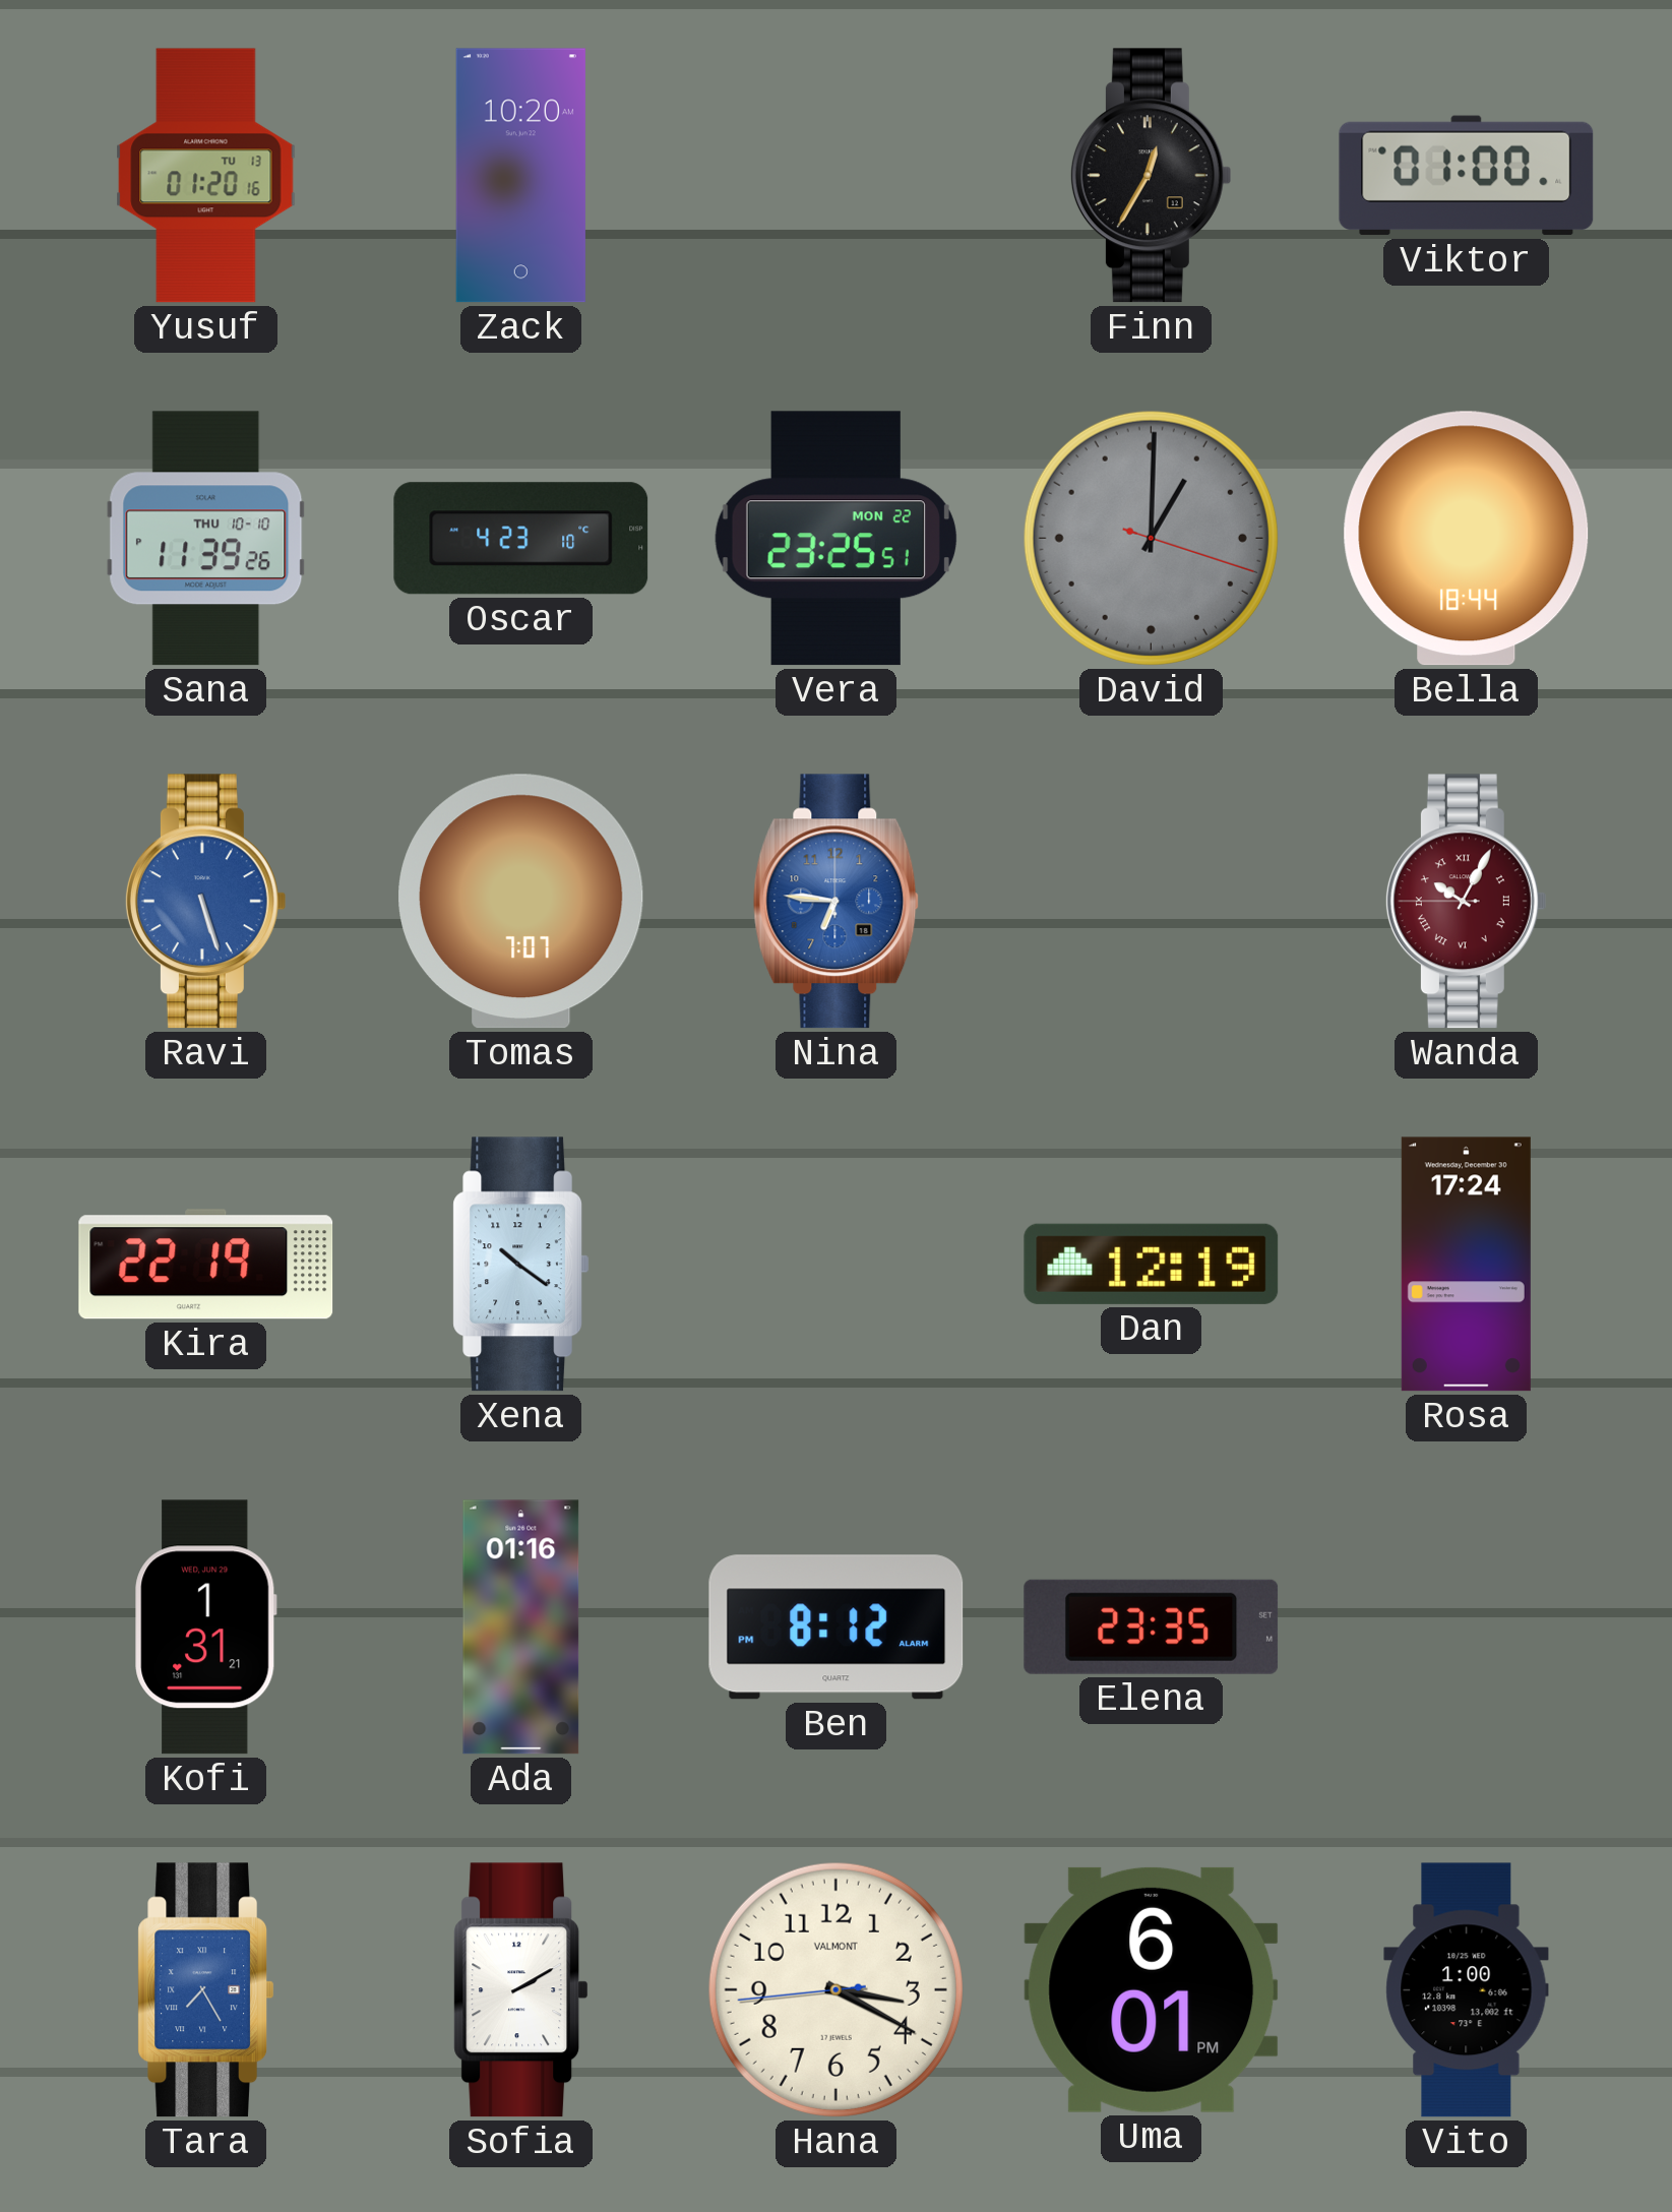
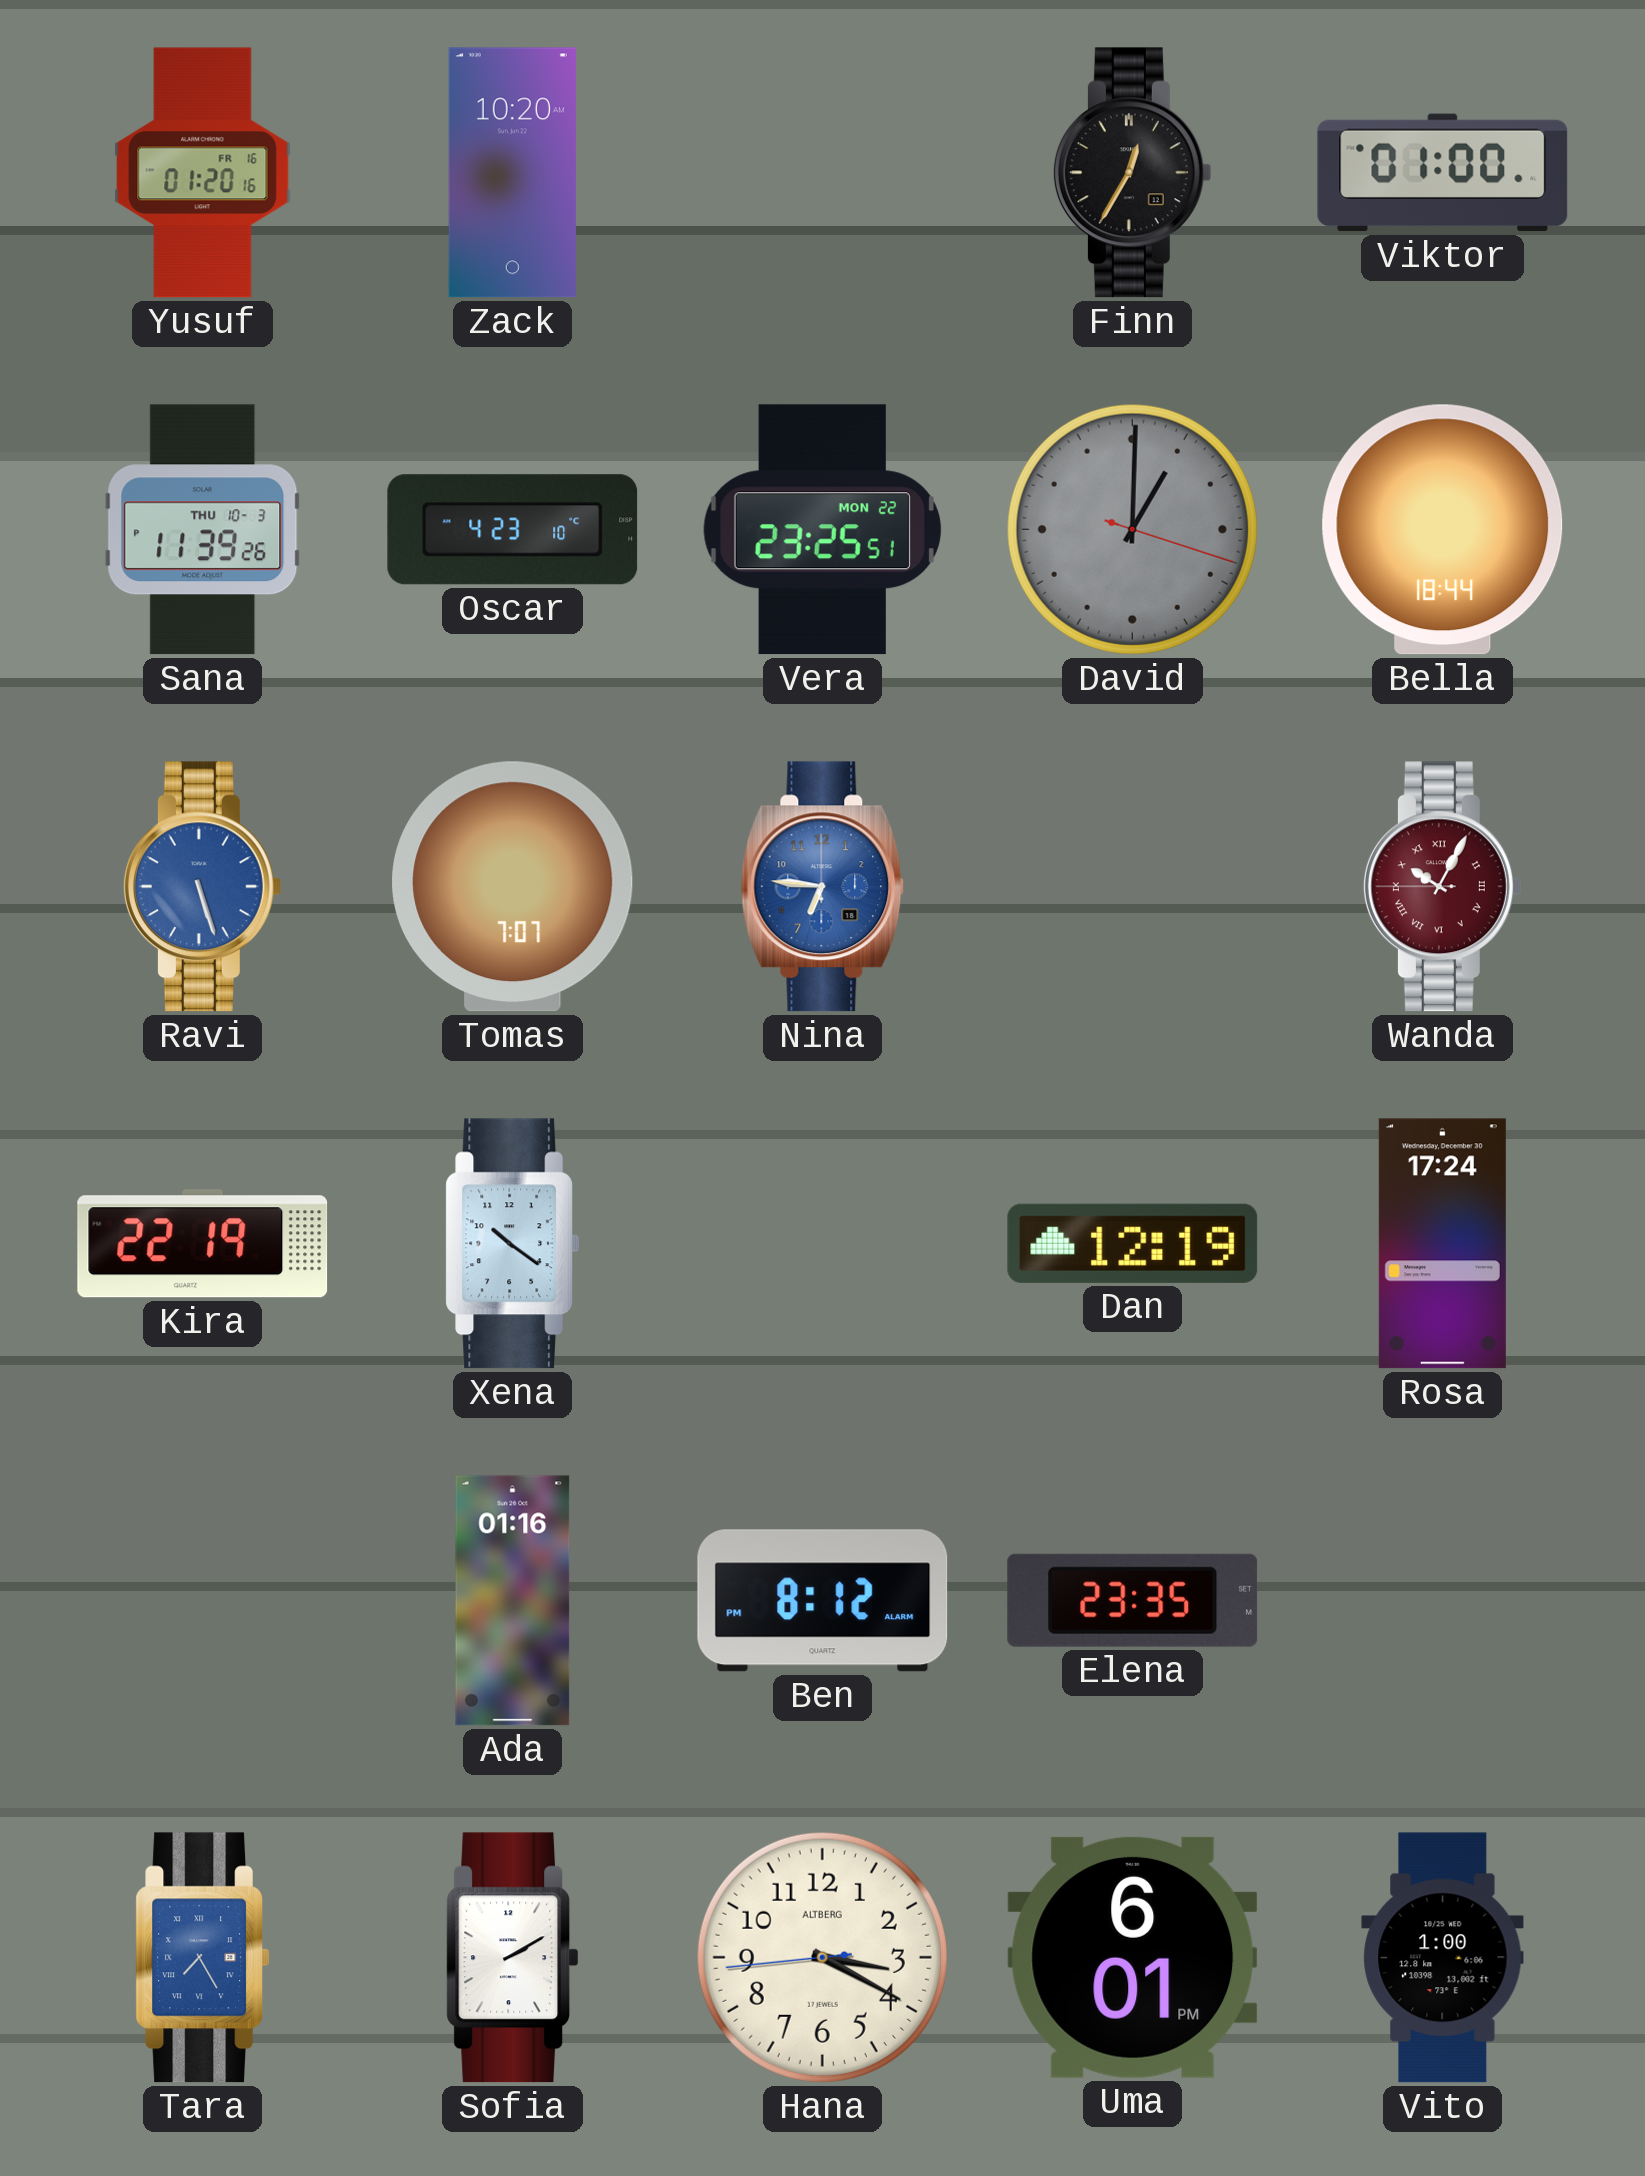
Yusuf date: TU 13 -> FR 16
Sana date: THU 10-10 -> THU 10-3
Kofi: 1:31 -> none
Hana brand: VALMONT -> ALTBERG
